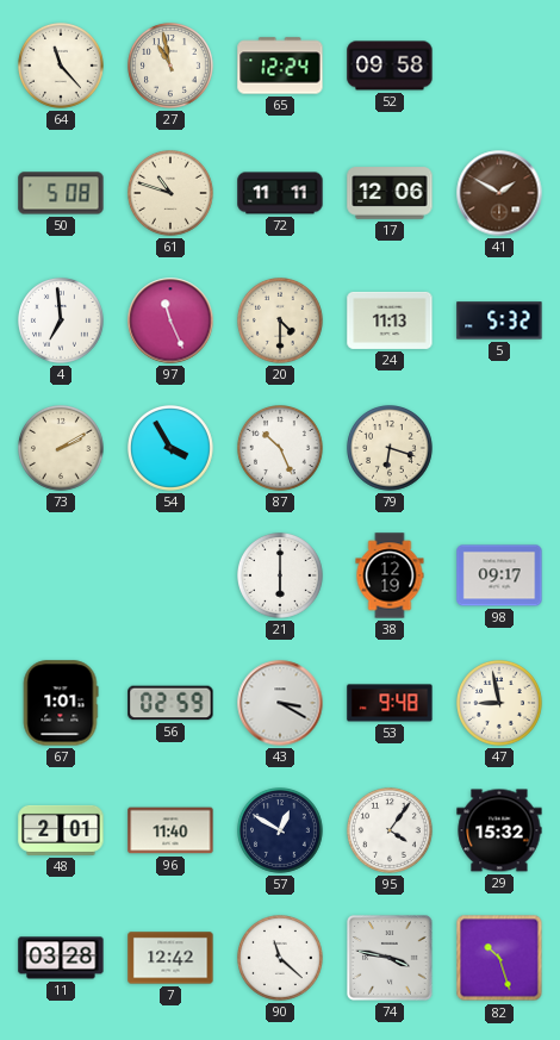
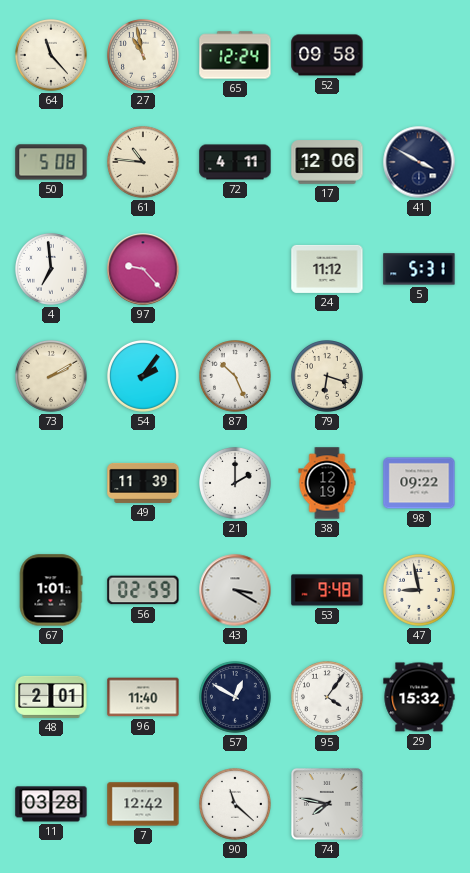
61: 10:48 -> 10:46
72: 11:11 -> 4:11
41: 1:50 -> 3:50
41 dial: brown -> navy
97: 11:26 -> 9:23
20: 4:30 -> none
24: 11:13 -> 11:12
5: 5:32 -> 5:31
54: 3:55 -> 2:06
49: none -> 11:39
21: 6:00 -> 2:00
98: 09:17 -> 09:22
74: 3:47 -> 7:47
82: 10:27 -> none
